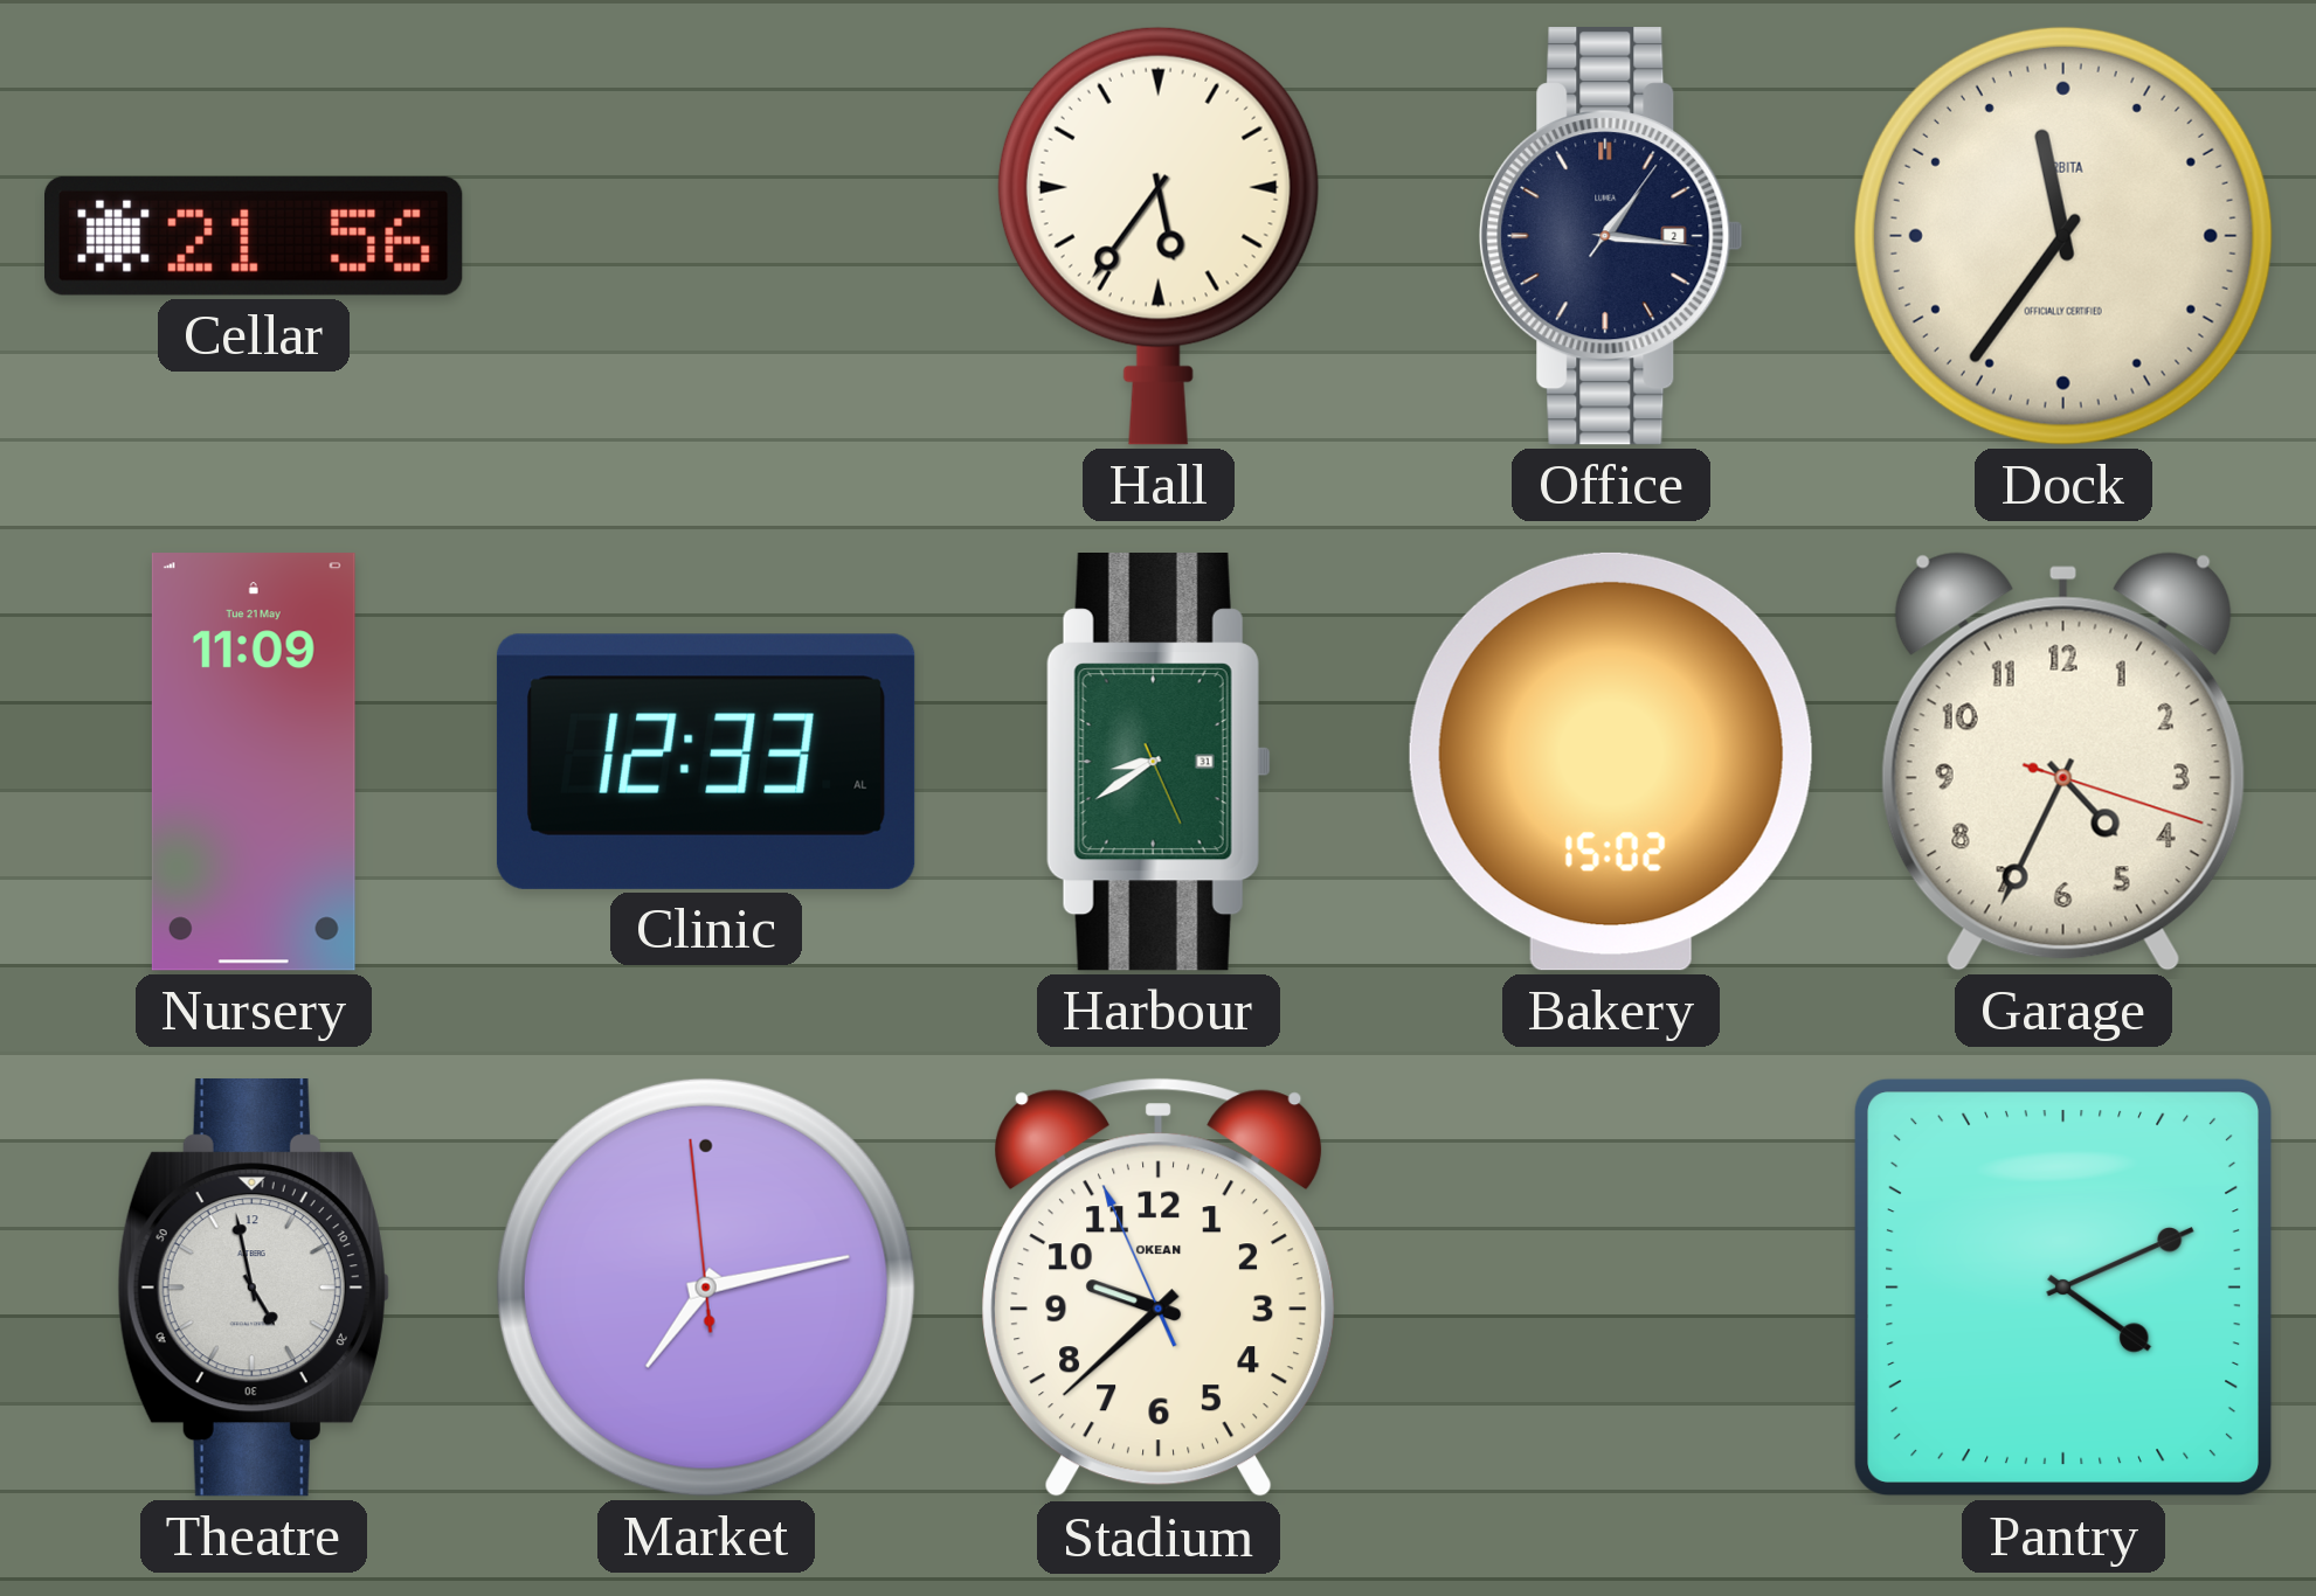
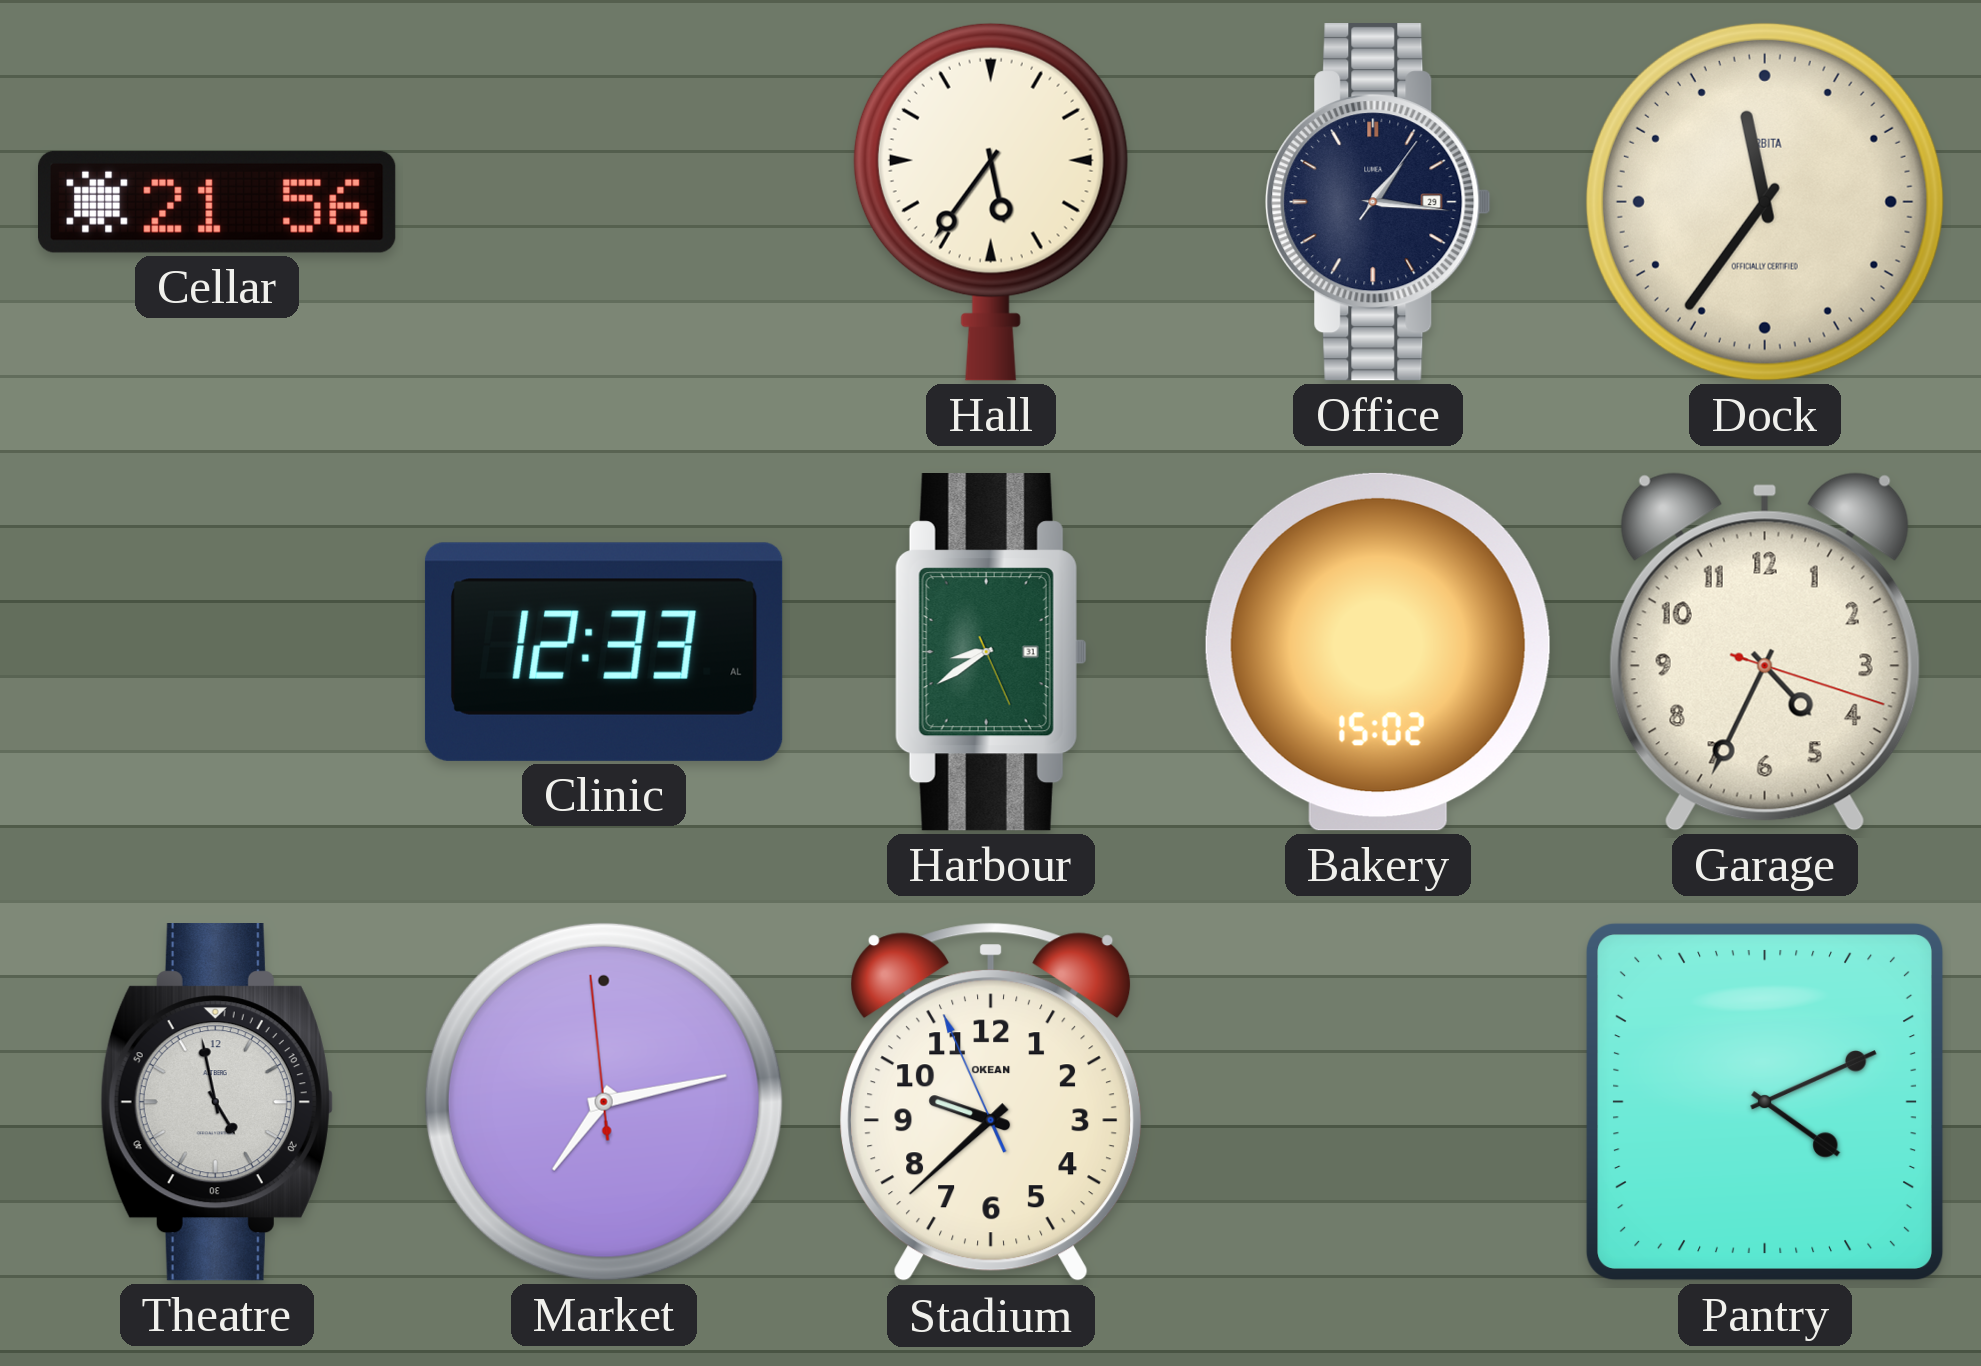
Office date: 2 -> 29
Nursery: 11:09 -> none
